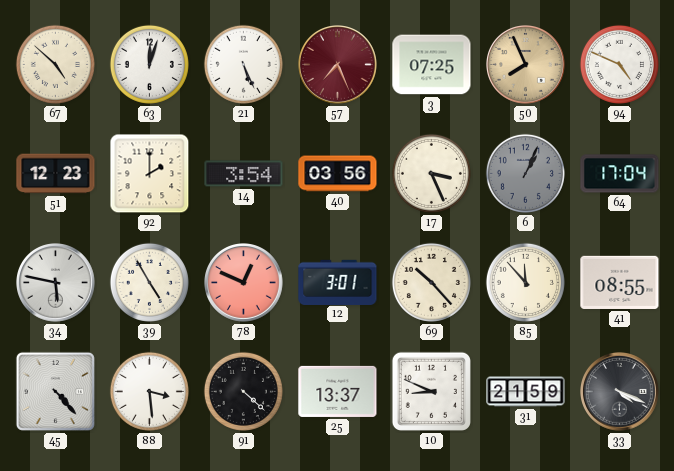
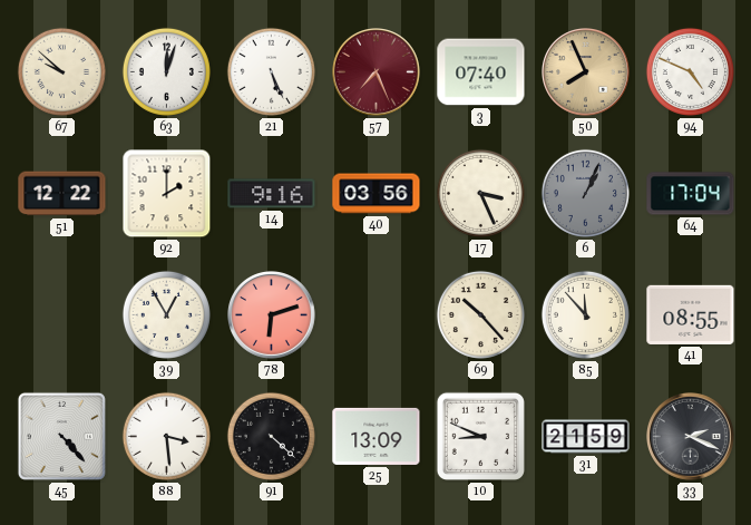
67: 4:52 -> 9:52
3: 07:25 -> 07:40
51: 12:23 -> 12:22
14: 3:54 -> 9:16
34: 5:47 -> none
39: 4:55 -> 12:55
78: 12:49 -> 6:12
12: 3:01 -> none
25: 13:37 -> 13:09
33: 4:19 -> 2:19
